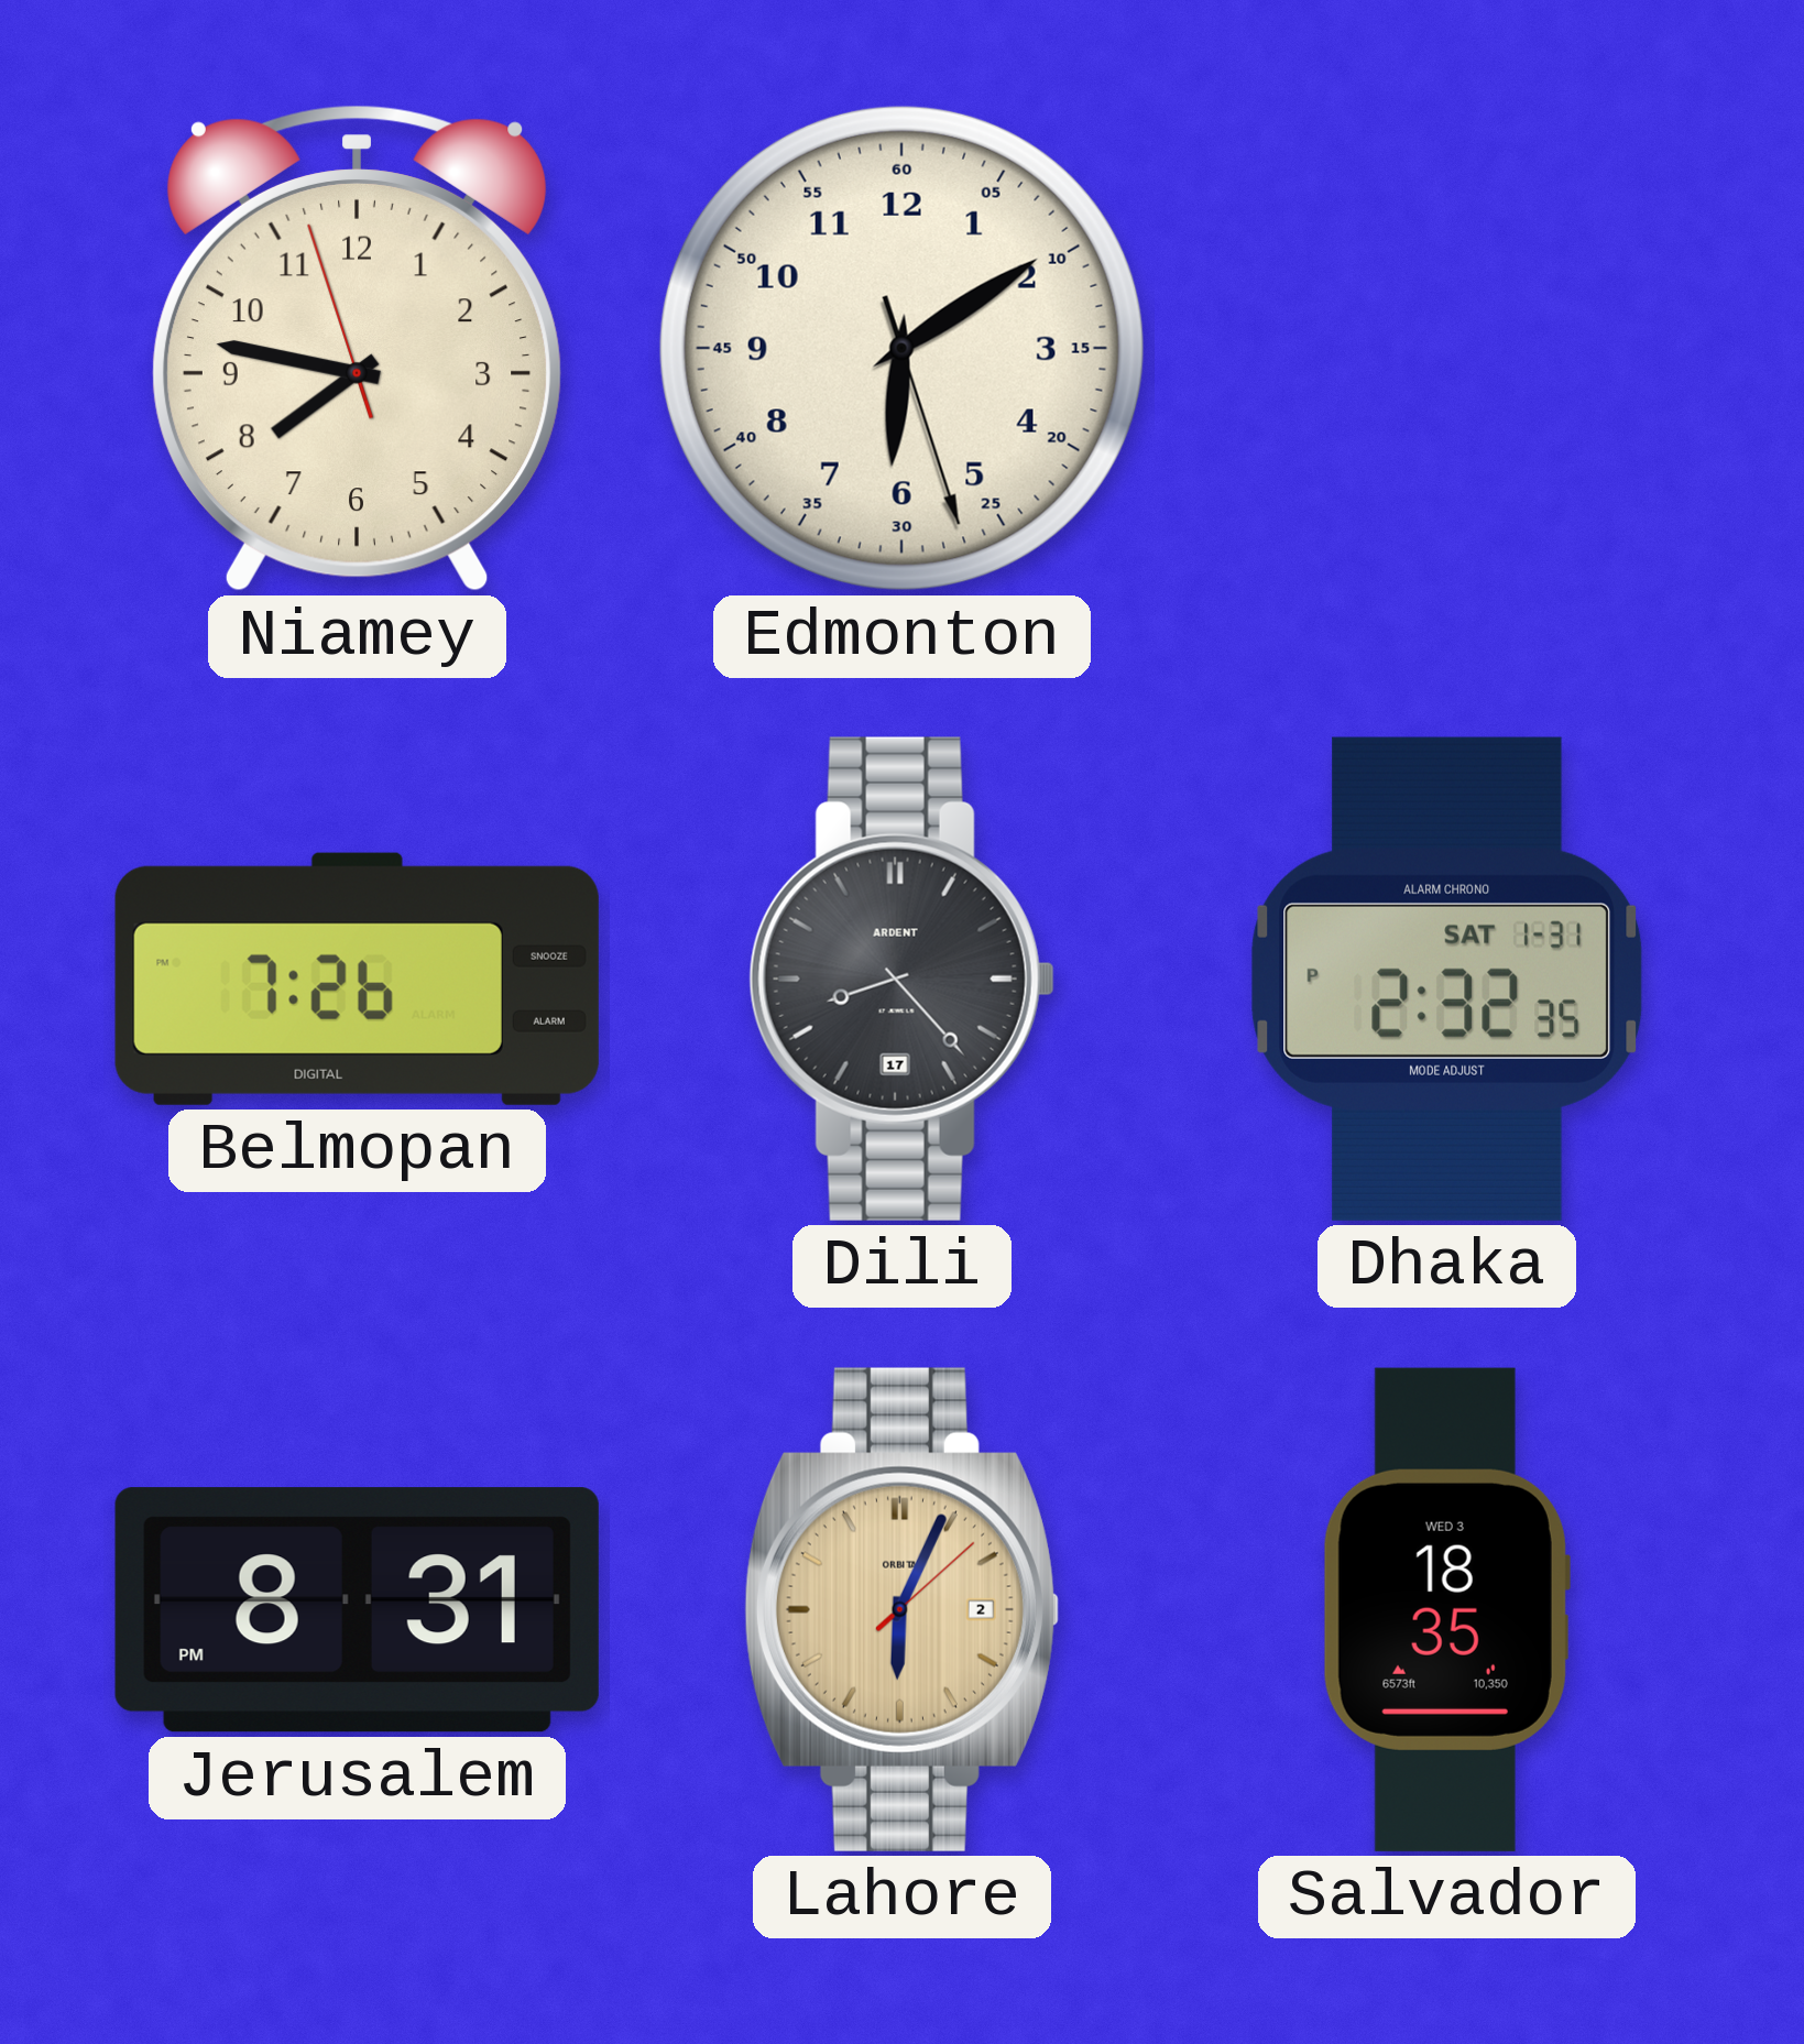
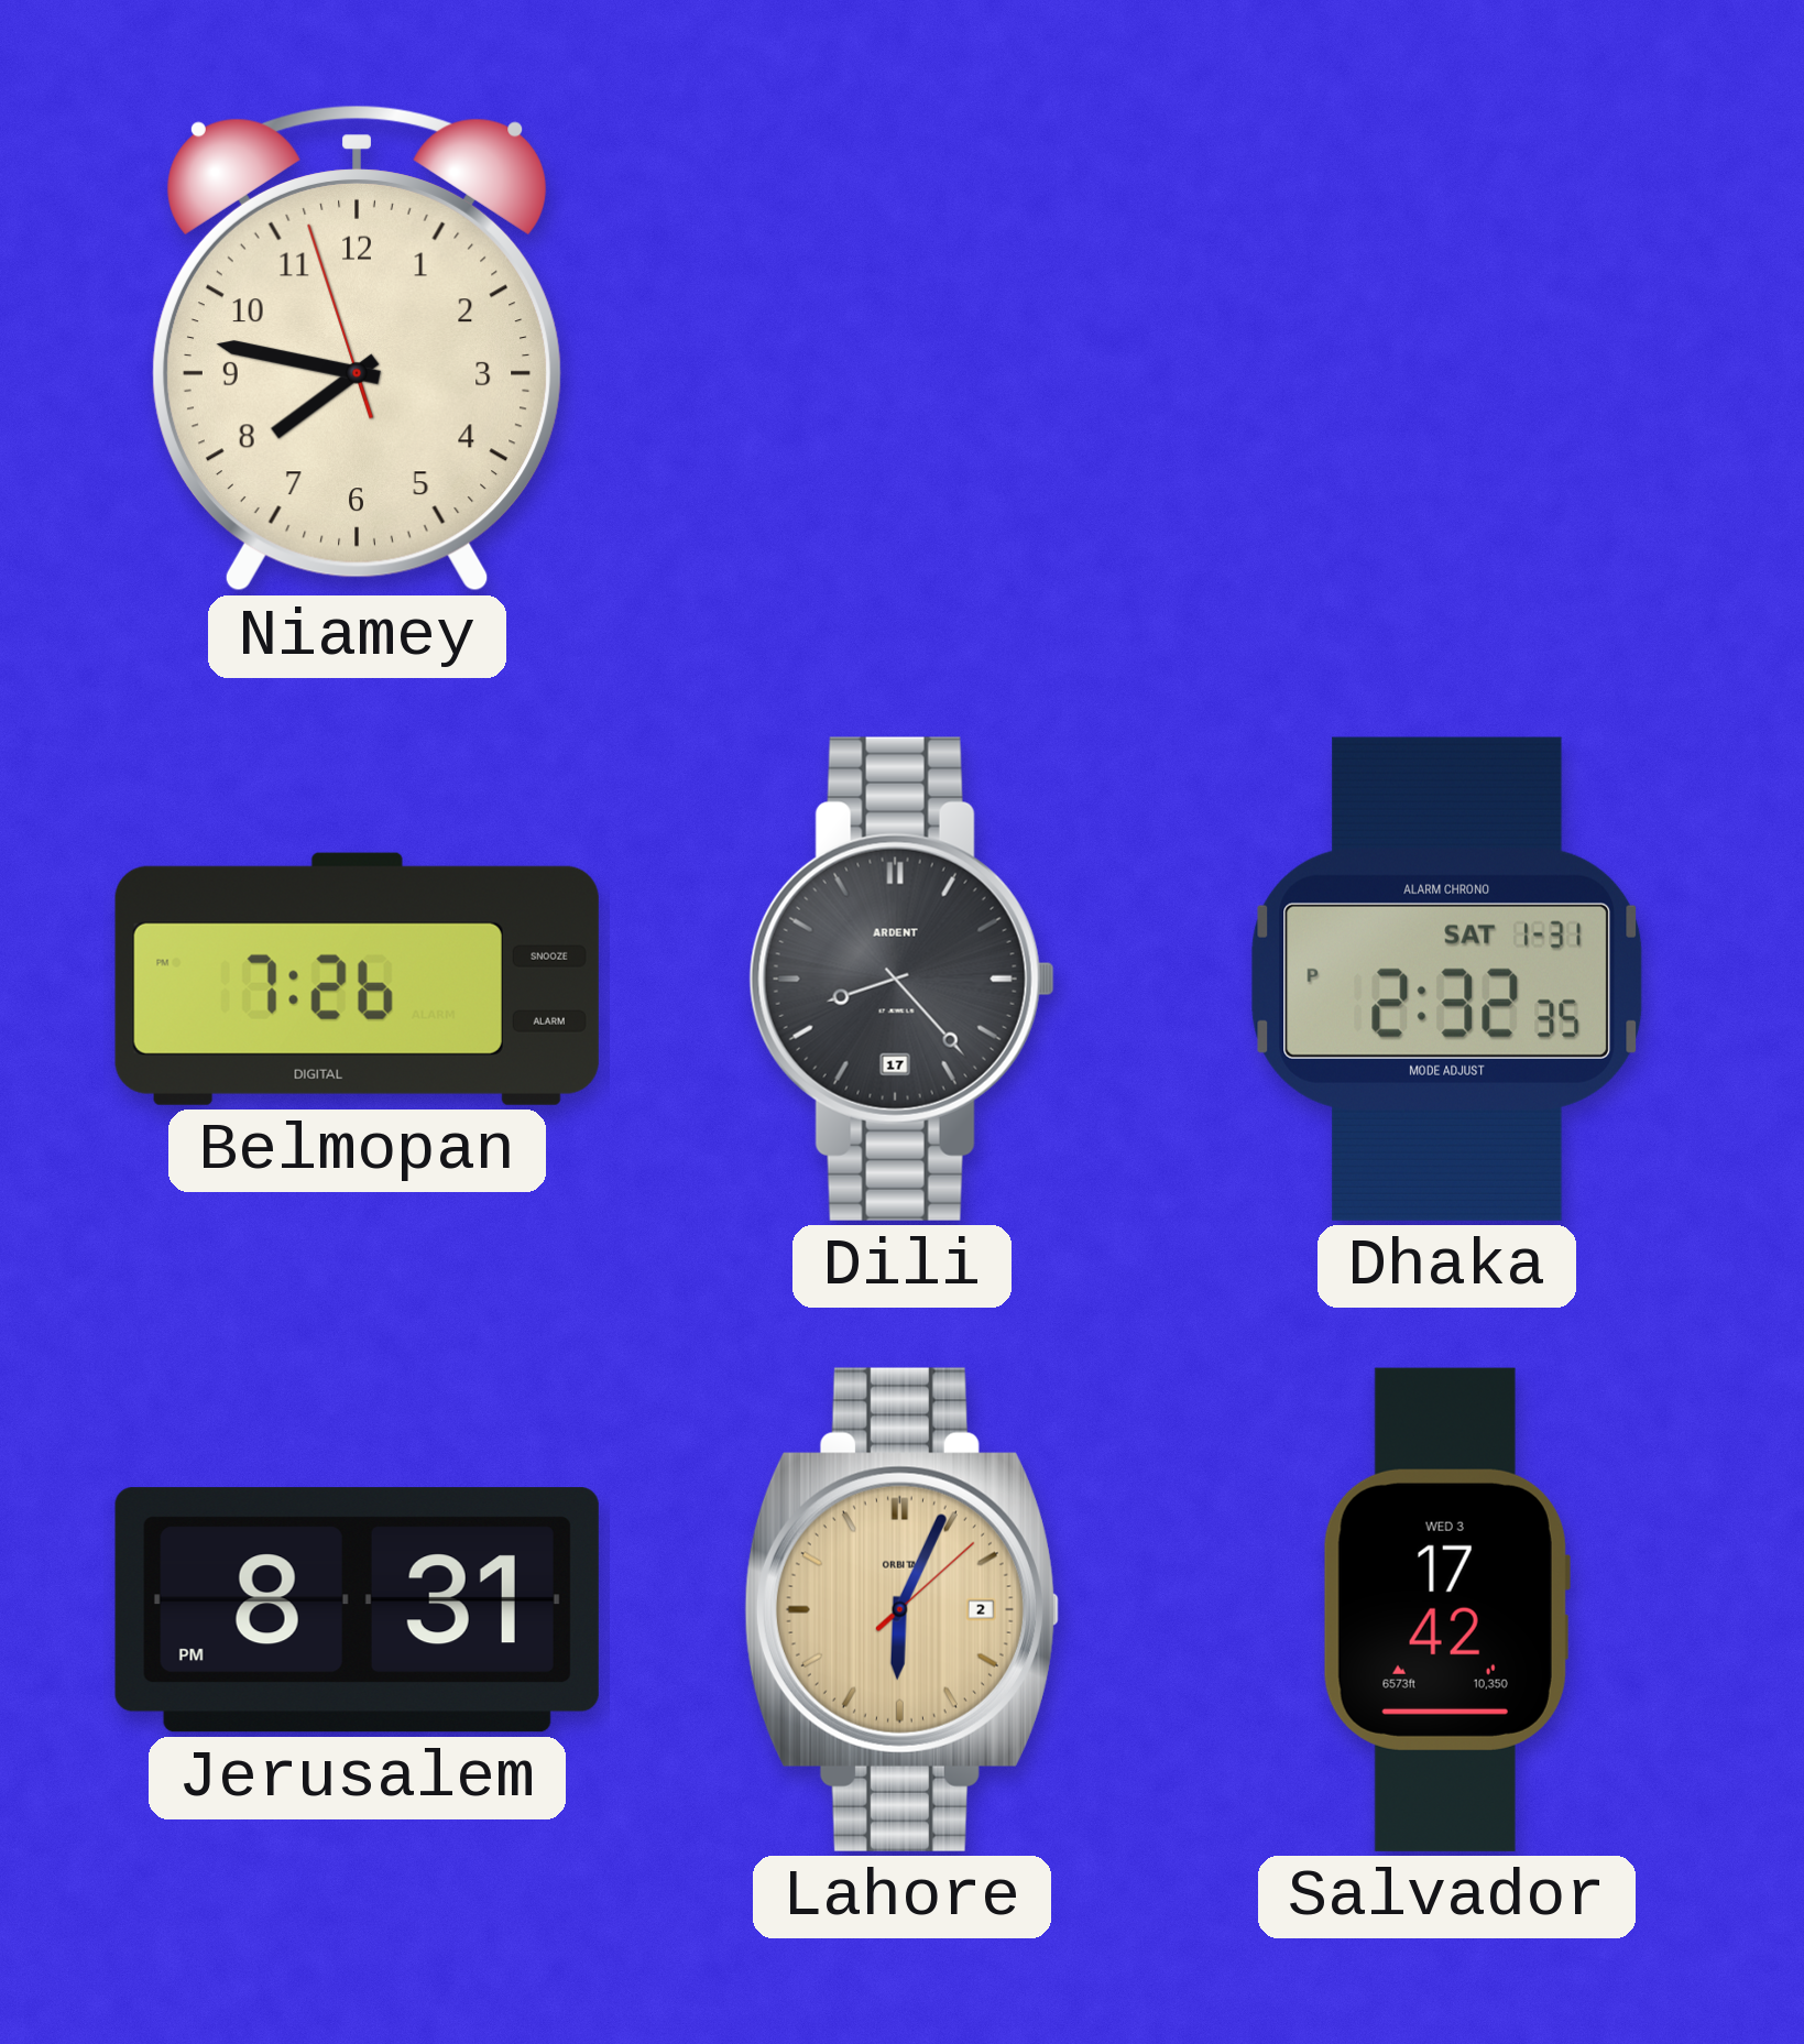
Edmonton: 6:09 -> none
Salvador: 18:35 -> 17:42
